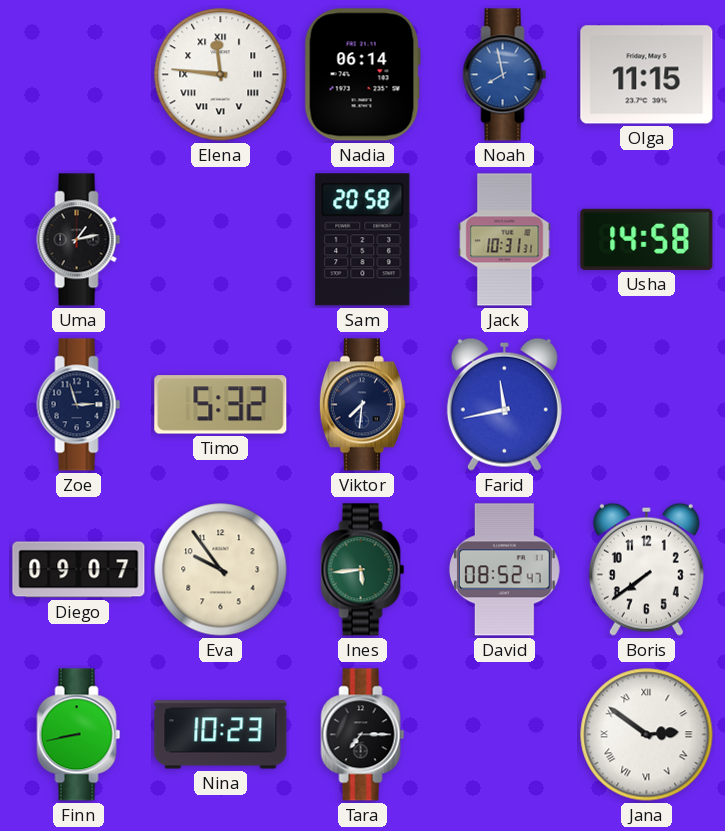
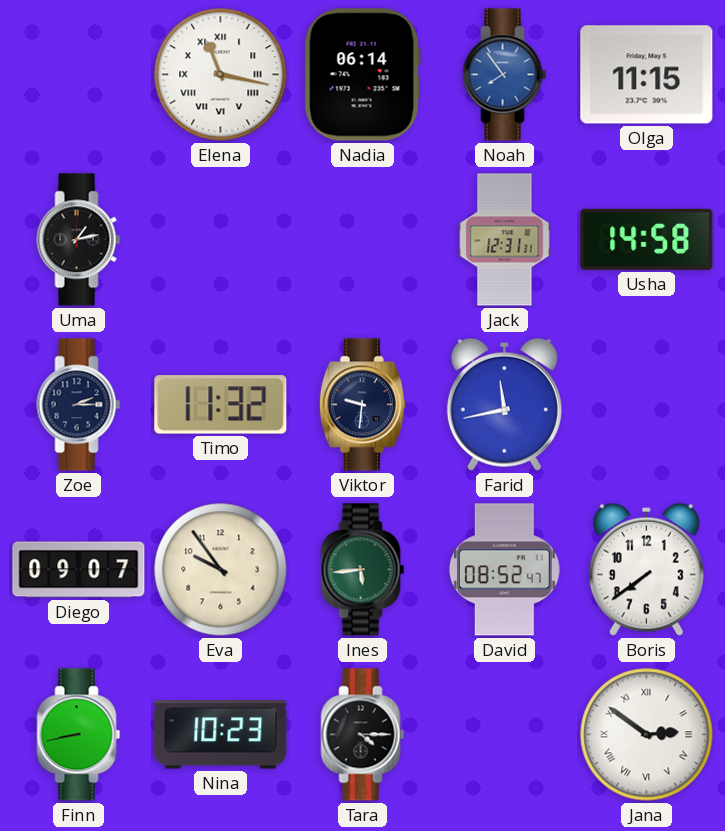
Elena: 11:46 -> 11:17
Noah: 7:58 -> 7:54
Sam: 20:58 -> none
Jack: 10:31 -> 12:31
Zoe: 2:57 -> 2:15
Timo: 5:32 -> 11:32
Viktor: 7:31 -> 9:31
Tara: 7:15 -> 4:15
